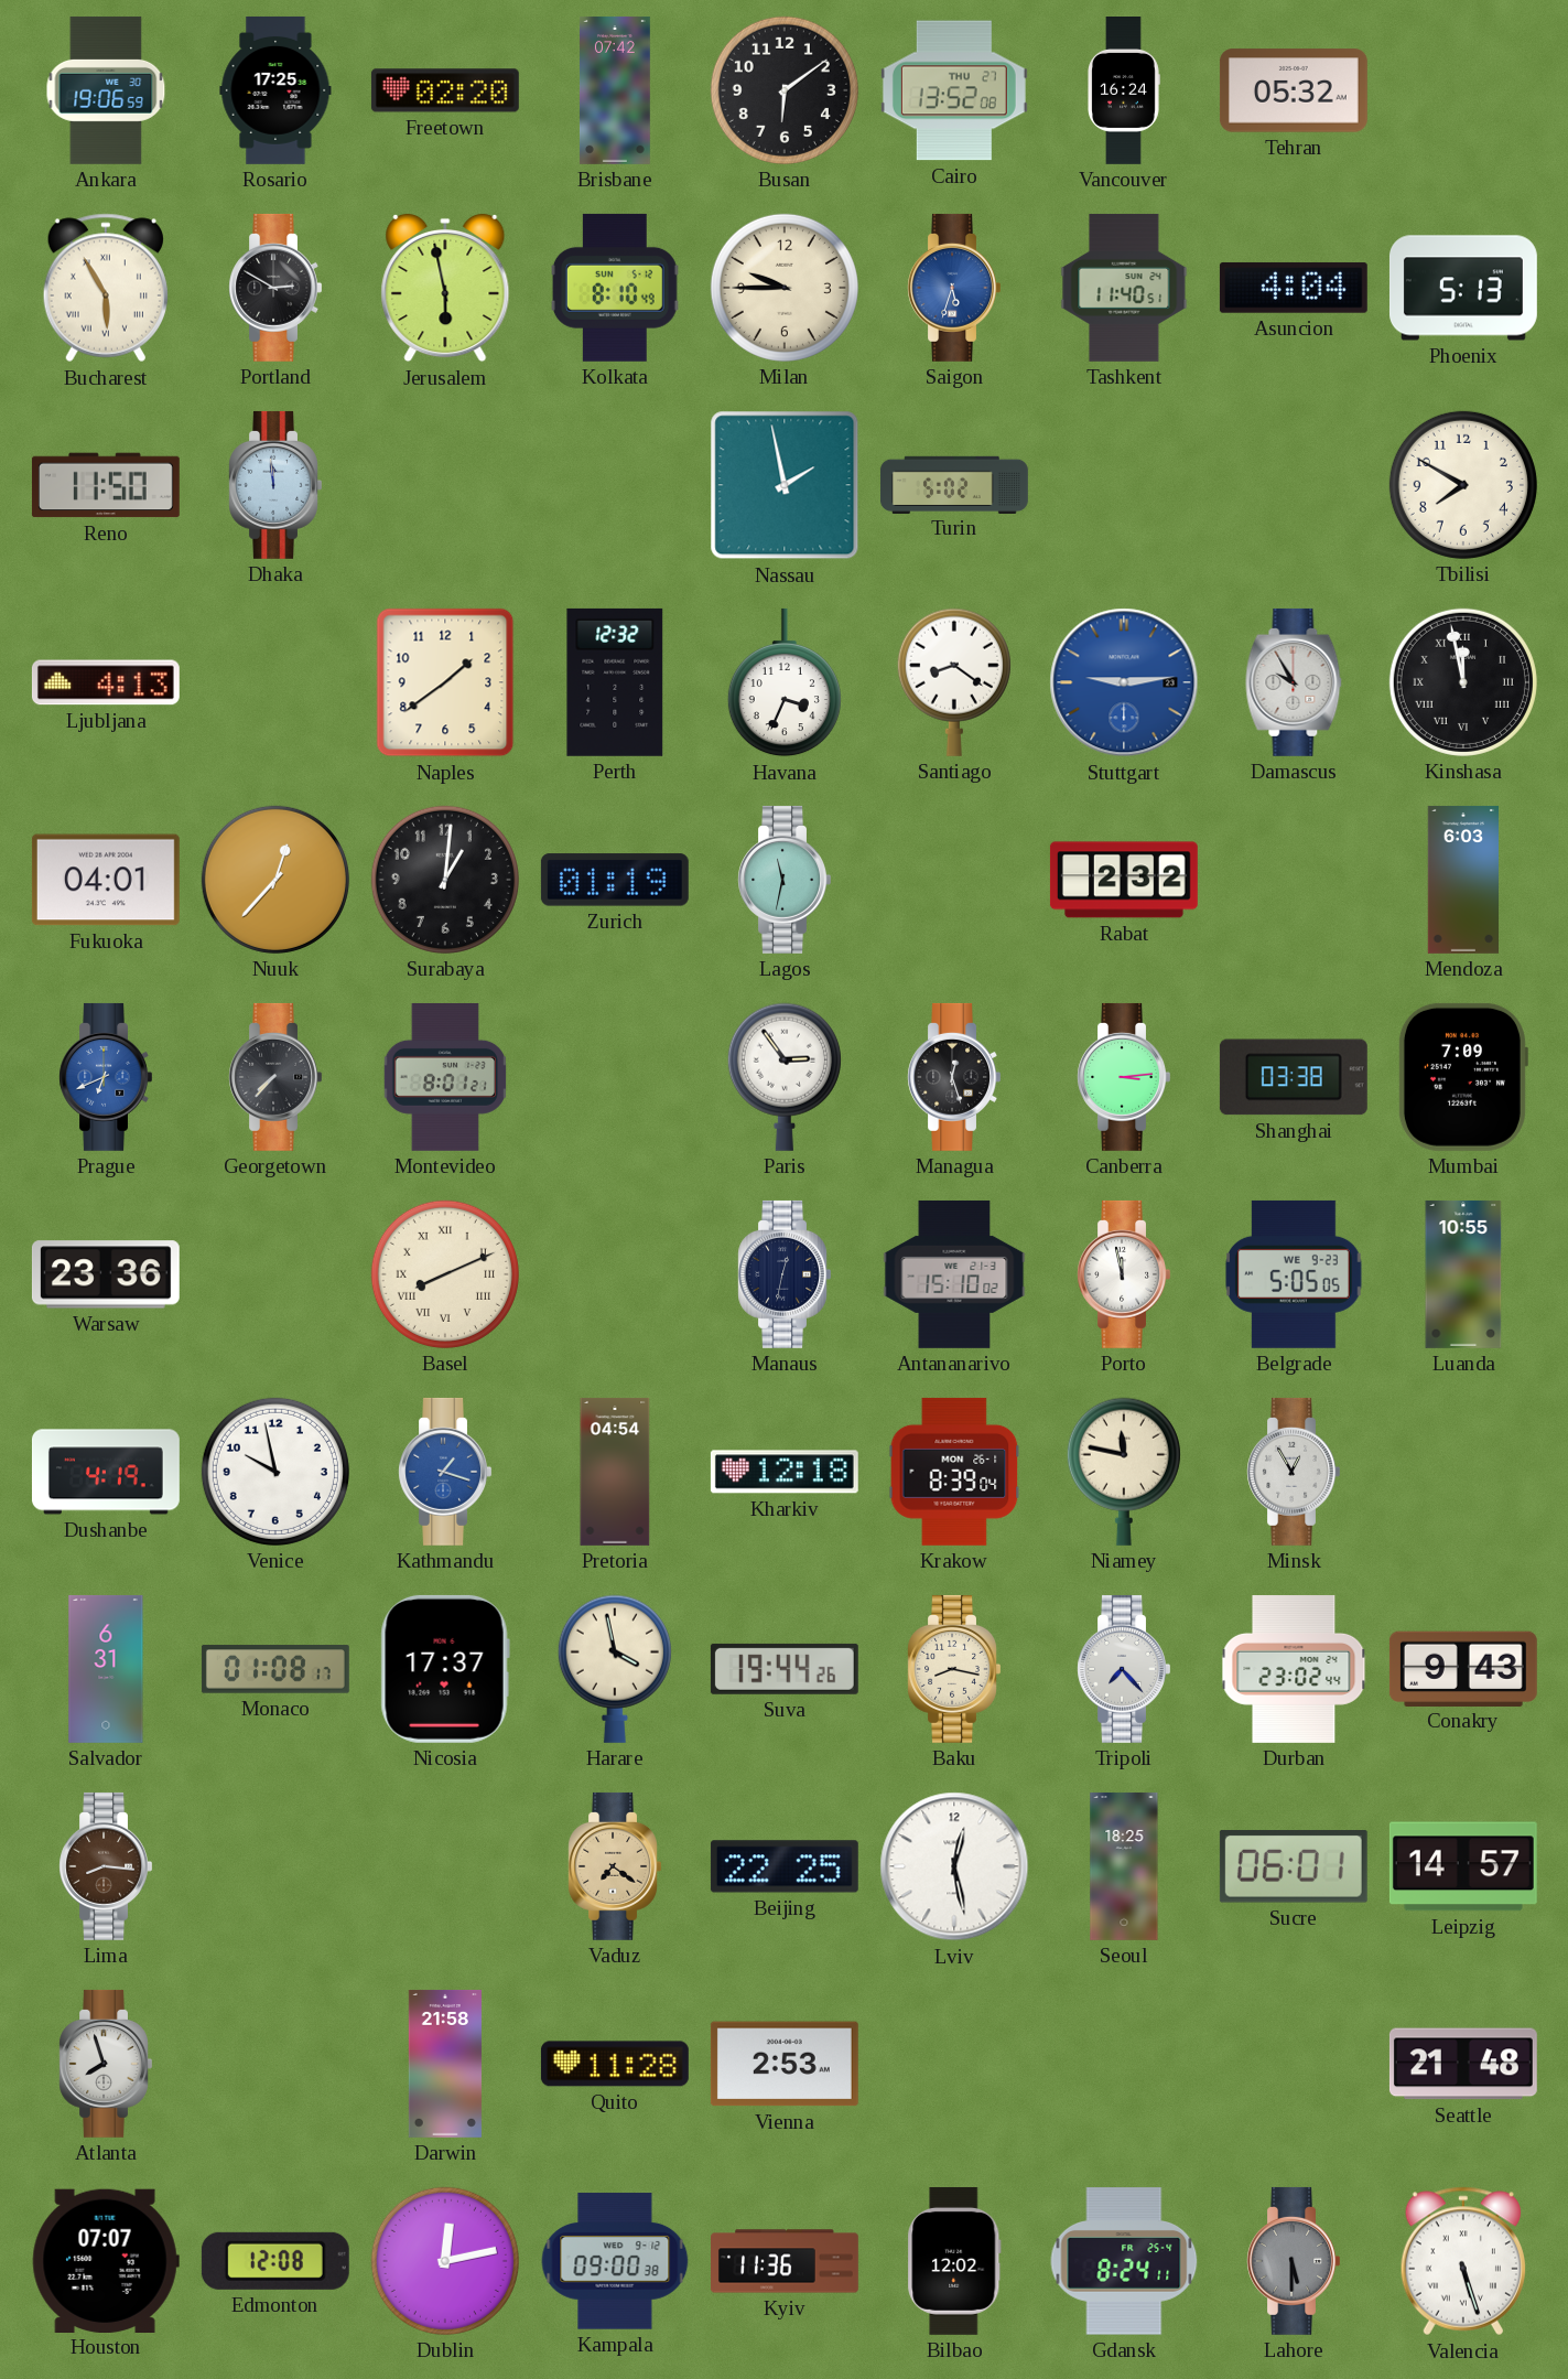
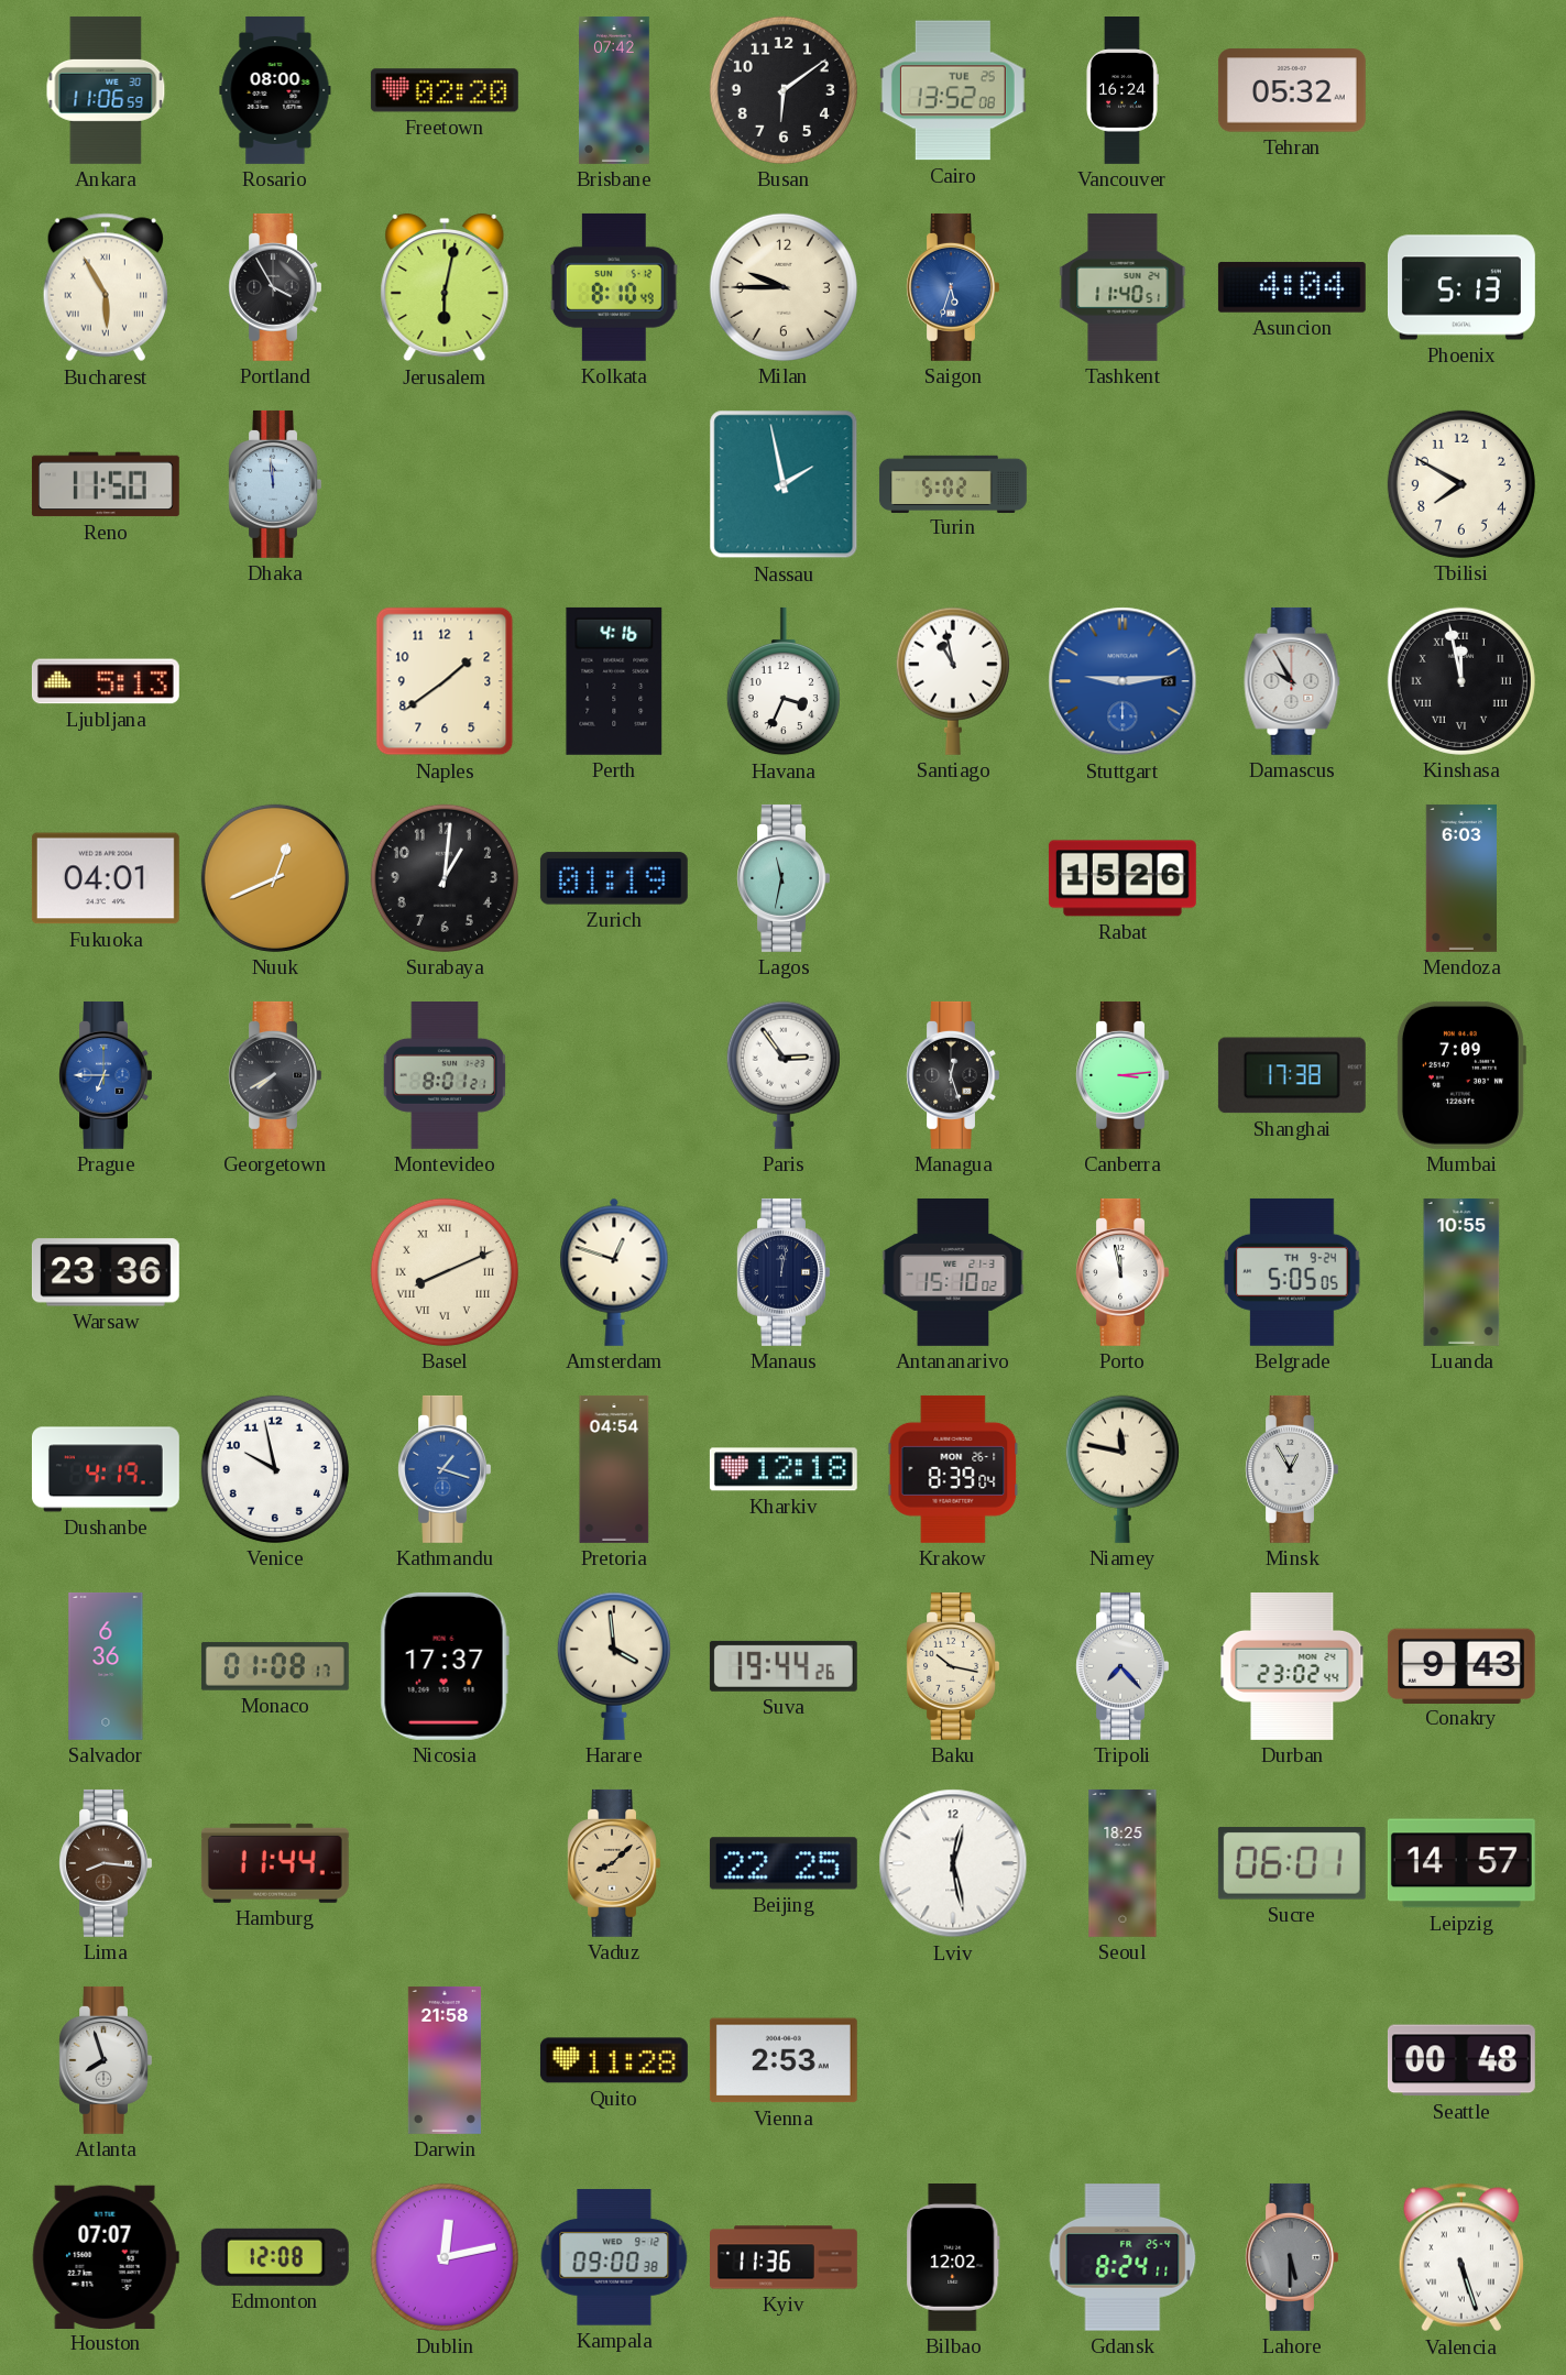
Ankara: 19:06 -> 11:06
Rosario: 17:25 -> 08:00
Cairo date: THU 27 -> TUE 25
Portland: 2:50 -> 3:55
Jerusalem: 5:58 -> 6:02
Ljubljana: 4:13 -> 5:13
Perth: 12:32 -> 4:16
Santiago: 8:21 -> 10:58
Nuuk: 12:37 -> 12:41
Rabat: 2:32 -> 15:26
Prague: 6:41 -> 6:45
Georgetown: 7:37 -> 7:40
Shanghai: 03:38 -> 17:38
Amsterdam: none -> 12:48
Manaus: 12:32 -> 12:02
Belgrade date: WE 9-23 -> TH 9-24
Salvador: 6:31 -> 6:36
Harare: 3:58 -> 3:59
Baku: 8:17 -> 10:17
Hamburg: none -> 11:44
Vaduz: 7:21 -> 8:08
Seattle: 21:48 -> 00:48
